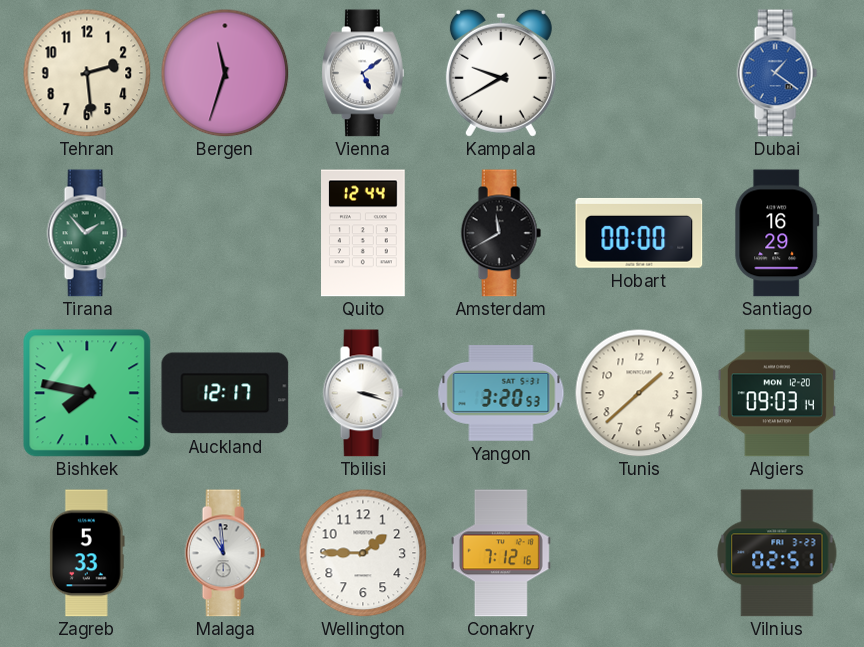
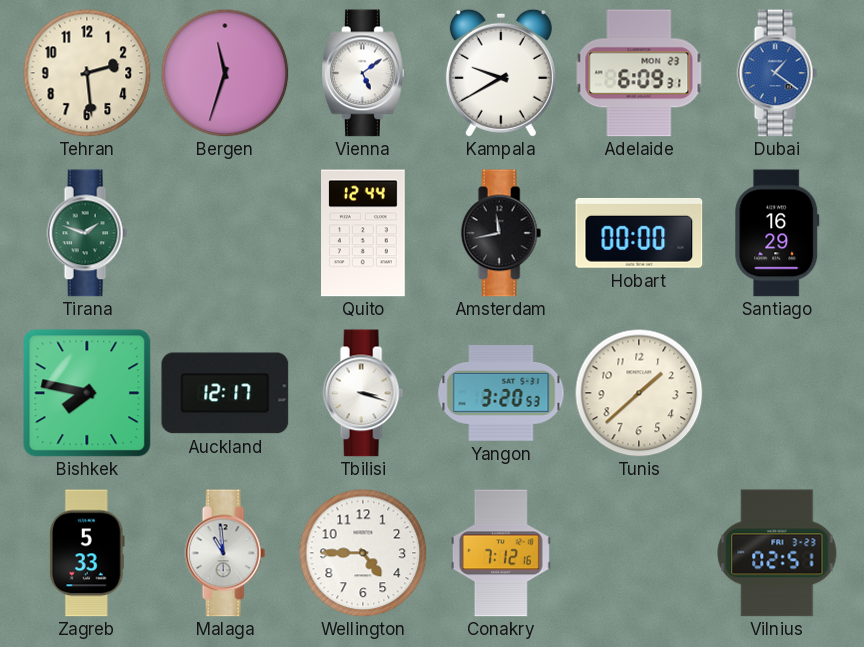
Adelaide: none -> 6:09
Tirana: 1:53 -> 1:48
Amsterdam: 11:40 -> 11:43
Algiers: 09:03 -> none
Wellington: 1:45 -> 4:45
